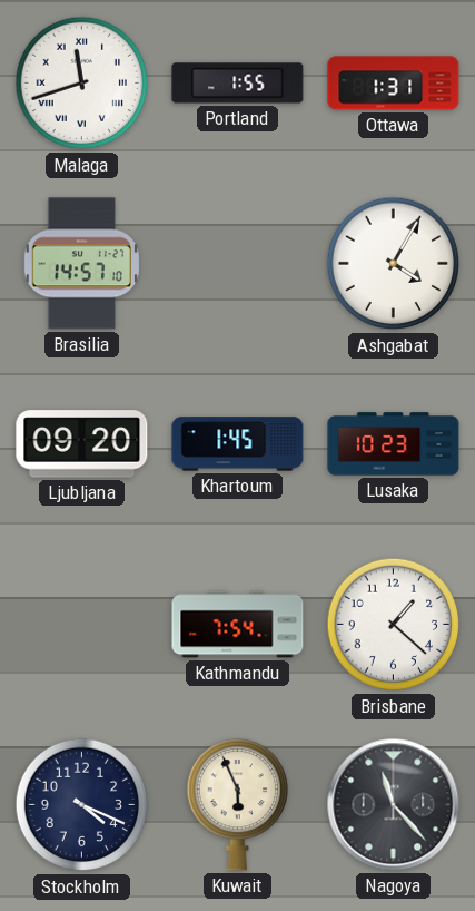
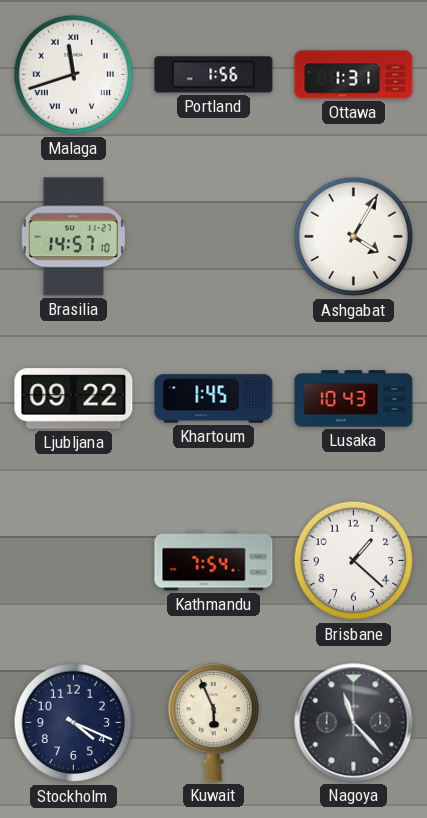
Portland: 1:55 -> 1:56
Ljubljana: 09:20 -> 09:22
Lusaka: 10:23 -> 10:43
